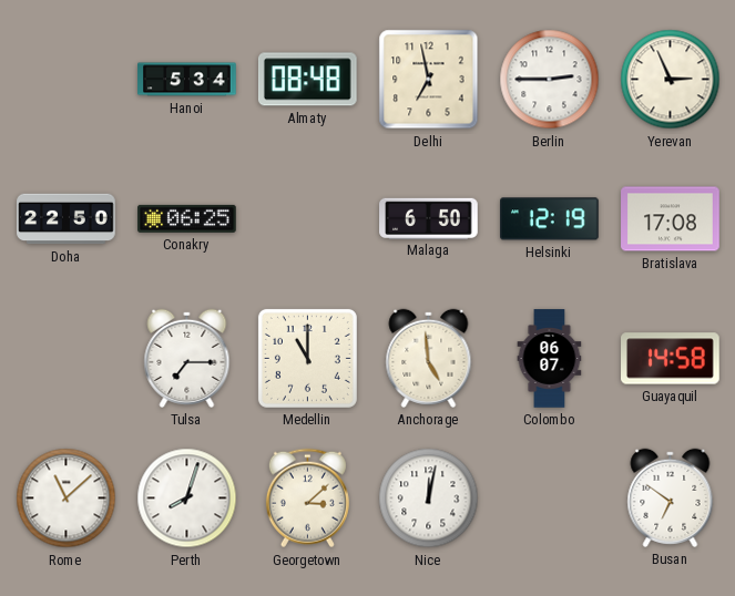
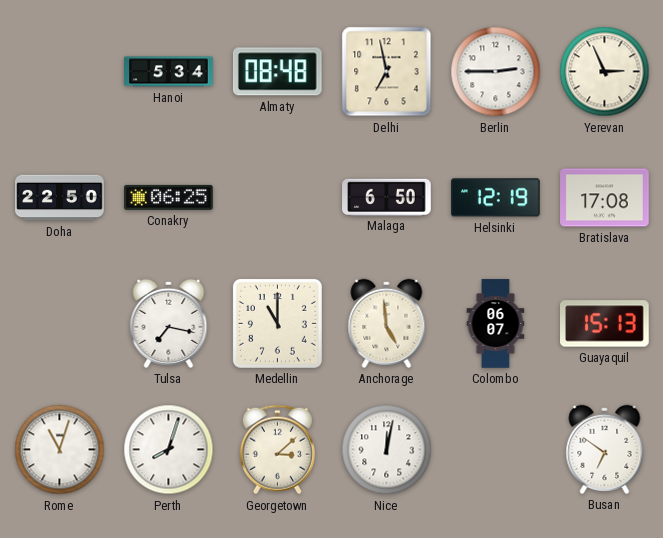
Tulsa: 7:15 -> 7:17
Guayaquil: 14:58 -> 15:13
Rome: 11:08 -> 11:03
